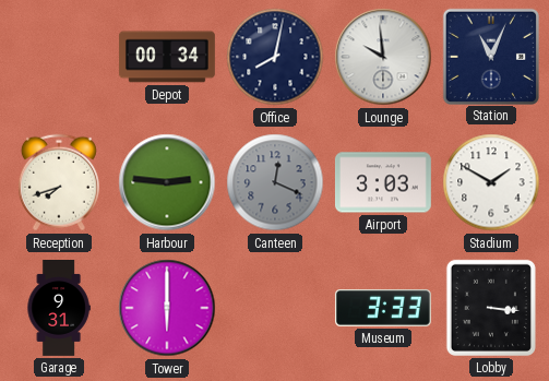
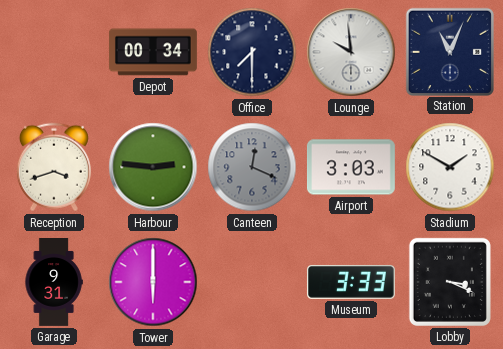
Office: 8:02 -> 7:30
Reception: 7:42 -> 3:42
Lobby: 3:16 -> 3:19
